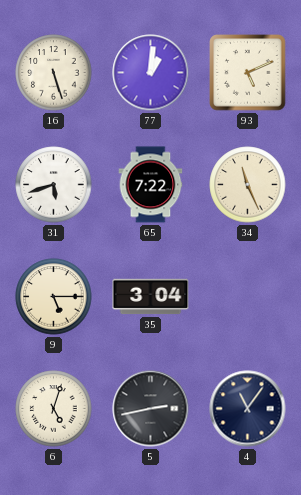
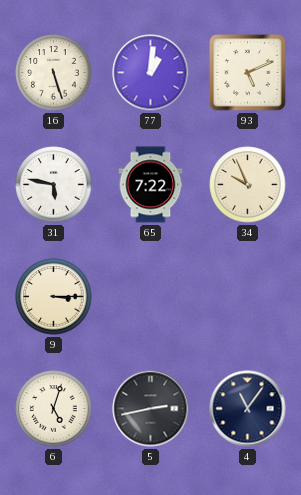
31: 5:42 -> 5:47
34: 11:26 -> 9:56
9: 5:15 -> 3:15
35: 3:04 -> none
